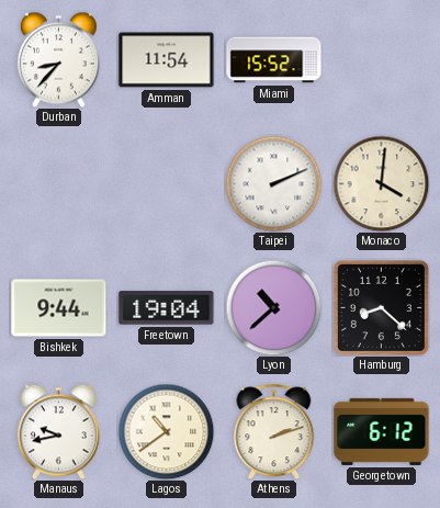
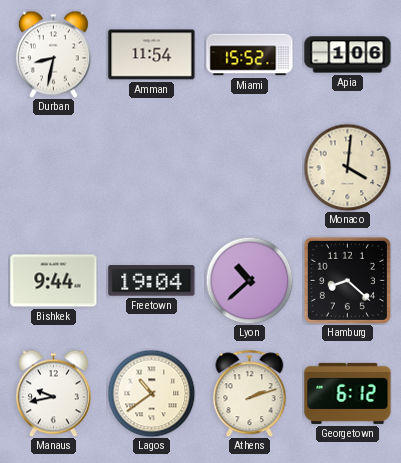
Durban: 8:37 -> 8:32
Apia: none -> 1:06
Taipei: 2:11 -> none
